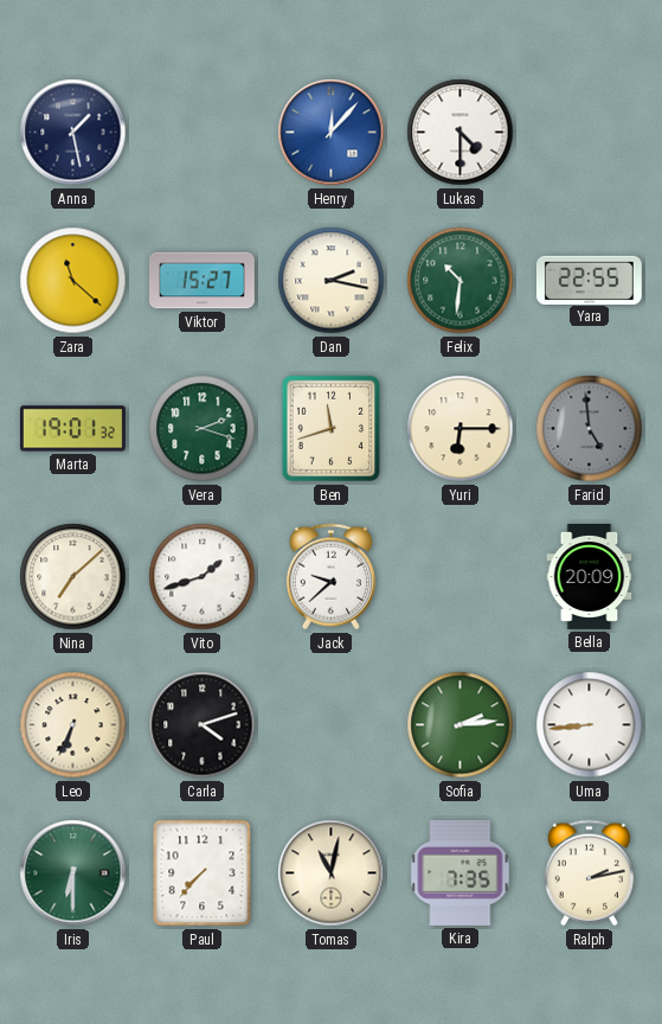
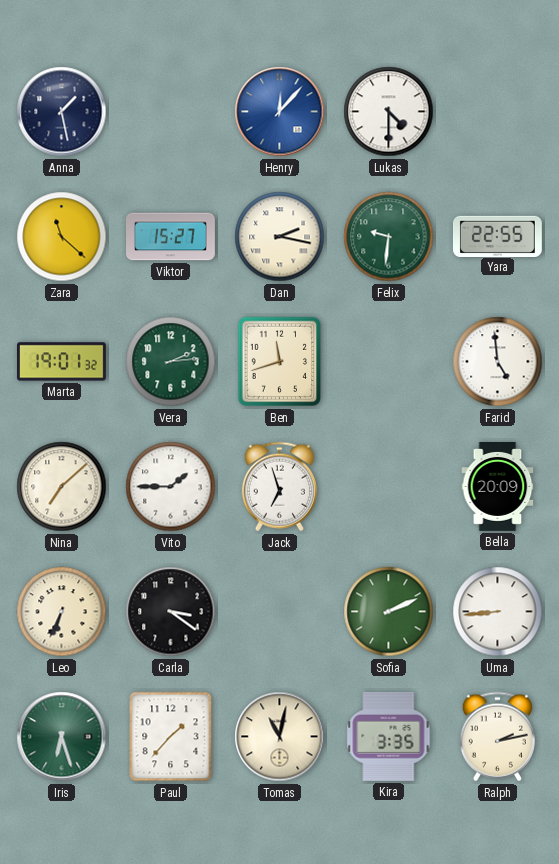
Felix: 10:31 -> 9:31
Vera: 2:18 -> 2:14
Yuri: 6:15 -> none
Farid dial: grey -> white
Vito: 1:42 -> 1:45
Jack: 9:38 -> 6:57
Carla: 4:12 -> 3:21
Sofia: 2:14 -> 2:11
Iris: 6:30 -> 6:27
Paul: 7:37 -> 1:37
Kira: 7:35 -> 3:35
